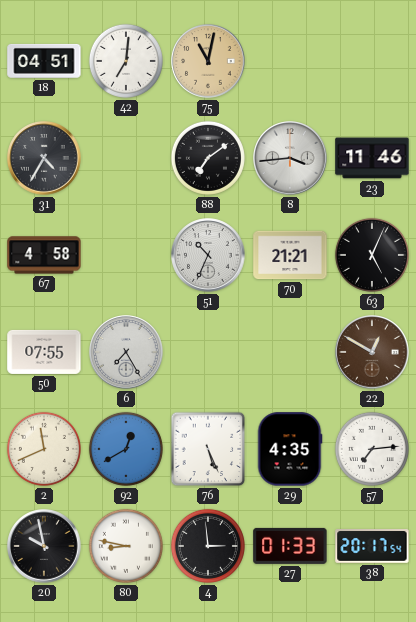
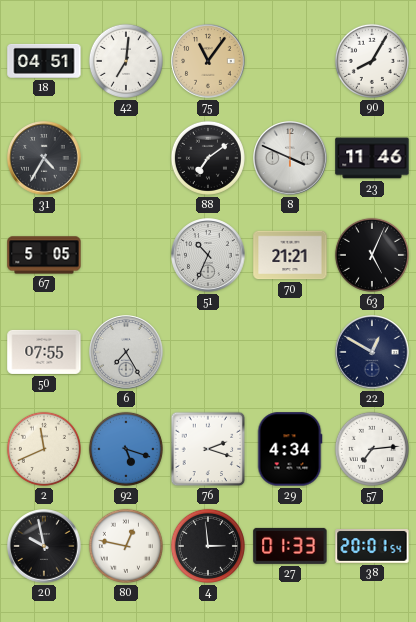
75: 11:02 -> 11:06
90: none -> 8:05
8: 3:44 -> 3:49
67: 4:58 -> 5:05
22 dial: brown -> navy
92: 12:40 -> 5:18
76: 5:26 -> 2:18
29: 4:35 -> 4:34
80: 8:47 -> 12:47
38: 20:17 -> 20:01
